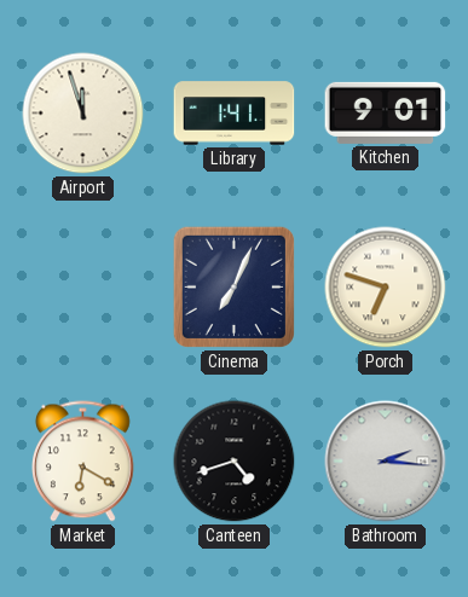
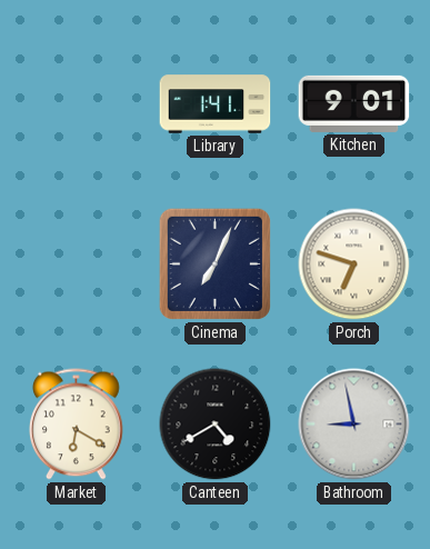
Airport: 11:57 -> none
Canteen: 4:42 -> 4:40
Bathroom: 2:16 -> 8:58
